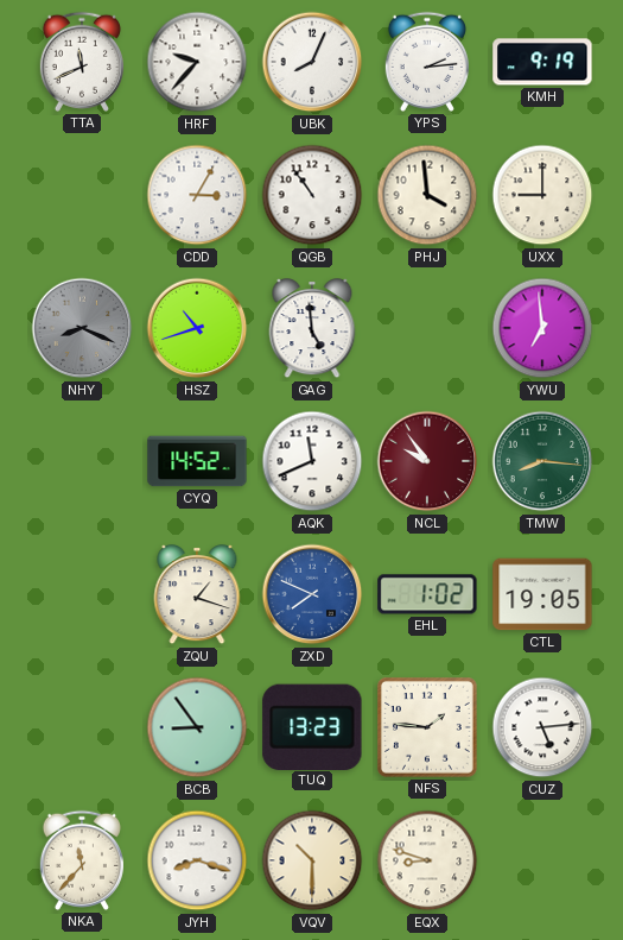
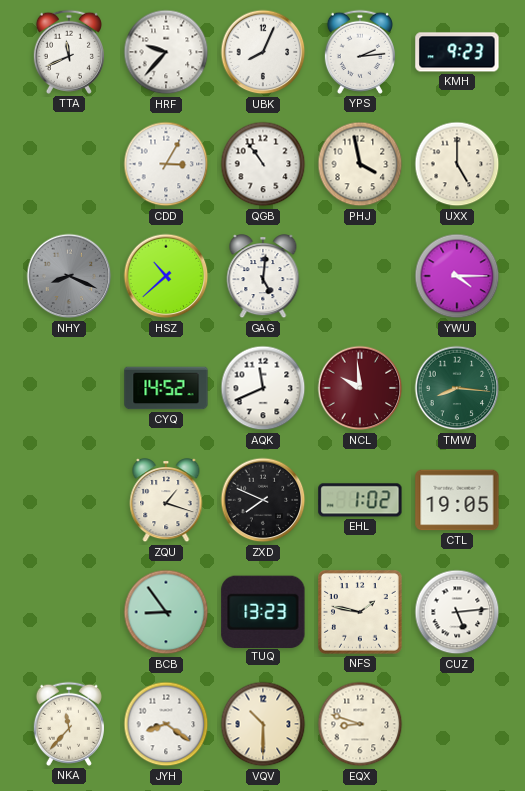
KMH: 9:19 -> 9:23
PHJ: 3:59 -> 3:58
UXX: 9:00 -> 5:00
HSZ: 10:42 -> 10:38
GAG: 4:59 -> 5:01
YWU: 6:59 -> 4:15
NCL: 9:54 -> 9:59
ZXD dial: blue -> black
NFS: 1:46 -> 1:47
JYH: 8:18 -> 8:21
